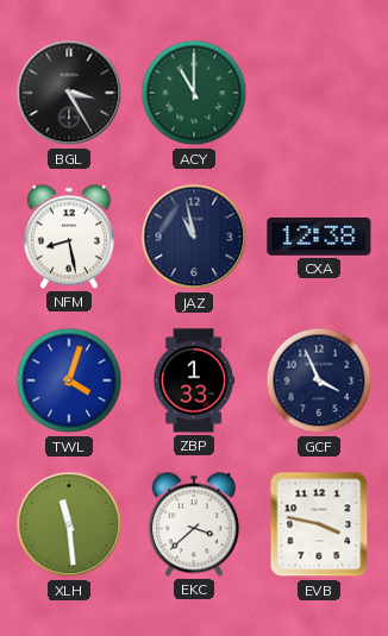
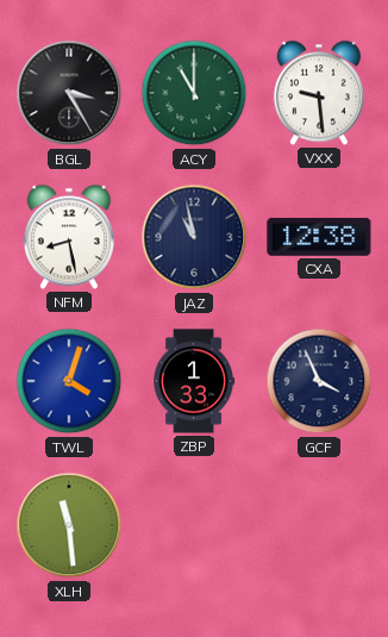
VXX: none -> 9:29
EKC: 3:38 -> none
EVB: 3:47 -> none
